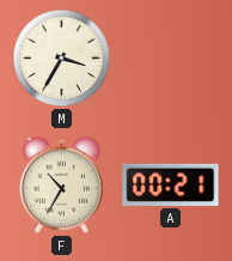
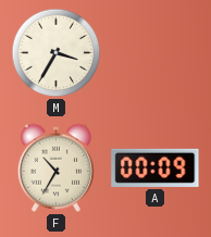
A: 00:21 -> 00:09
